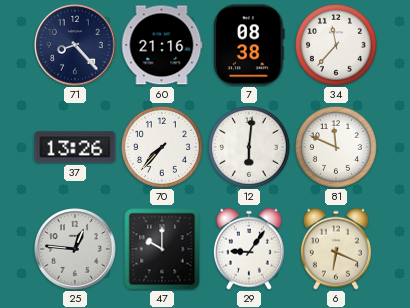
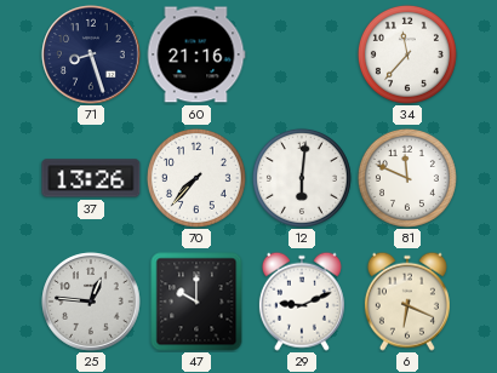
71: 8:23 -> 8:27
7: 08:38 -> none
29: 9:06 -> 9:11
